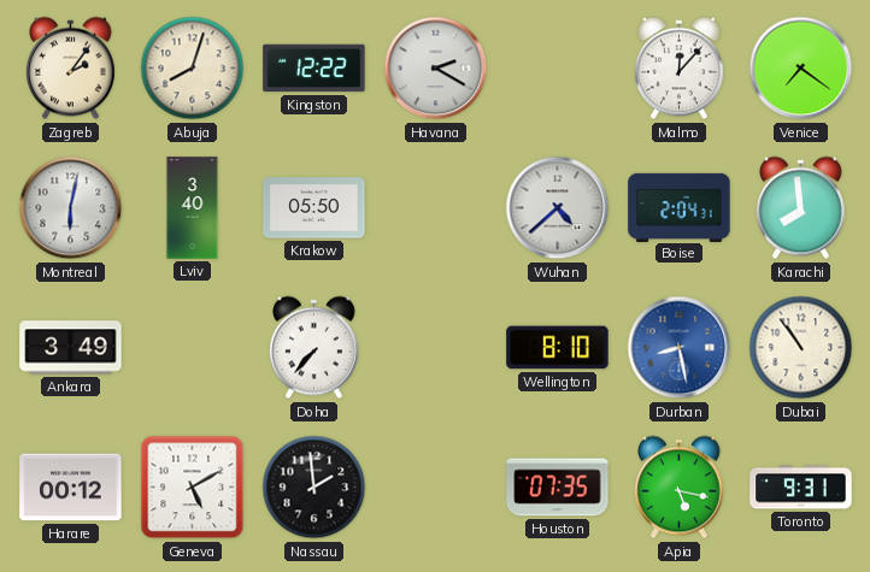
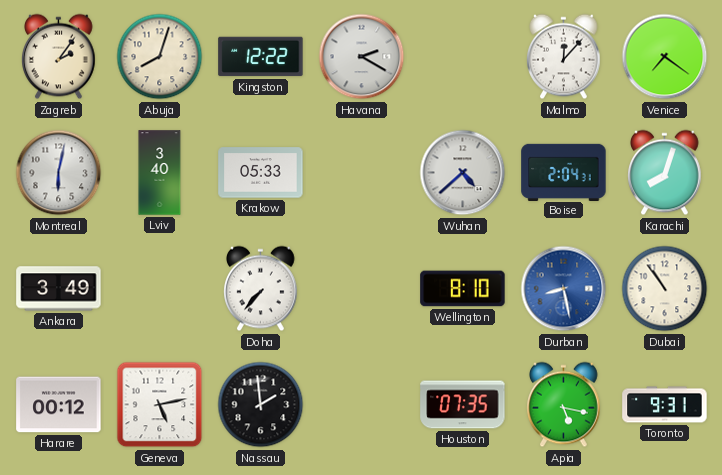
Krakow: 05:50 -> 05:33
Karachi: 7:59 -> 8:03
Geneva: 5:10 -> 5:13
